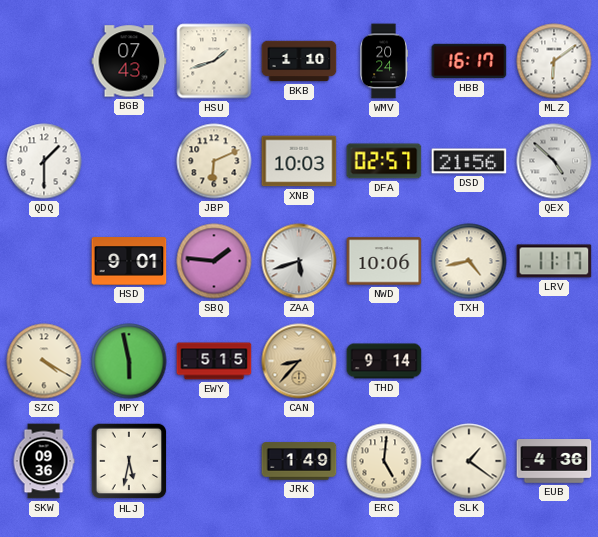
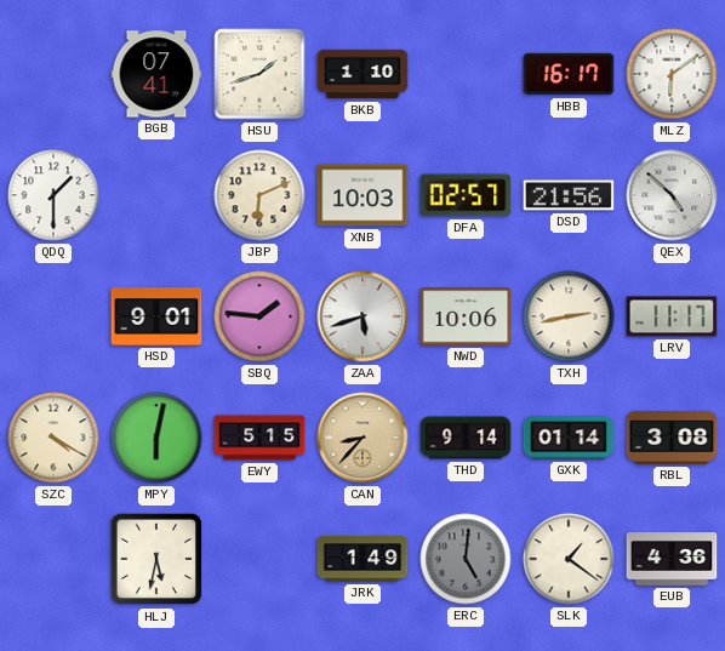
BGB: 07:43 -> 07:41
WMV: 20:24 -> none
TXH: 4:43 -> 2:43
MPY: 5:58 -> 6:02
GXK: none -> 01:14
RBL: none -> 3:08
SKW: 09:36 -> none
ERC dial: cream -> grey
